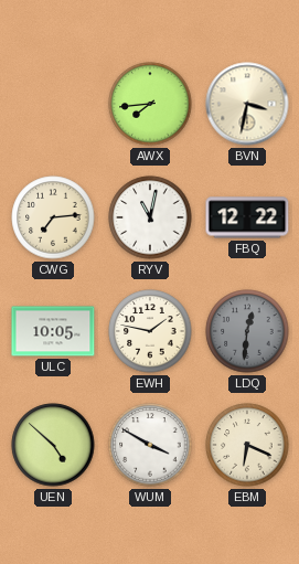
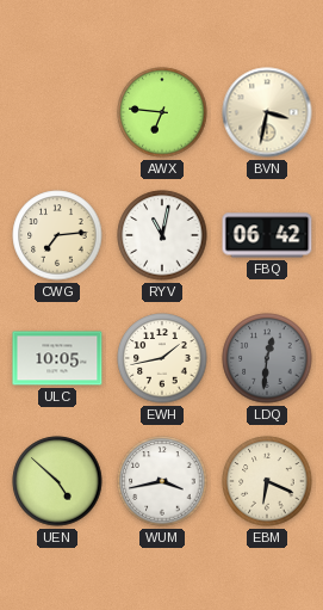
AWX: 7:44 -> 6:46
FBQ: 12:22 -> 06:42
EWH: 1:47 -> 1:43
WUM: 3:50 -> 3:43
